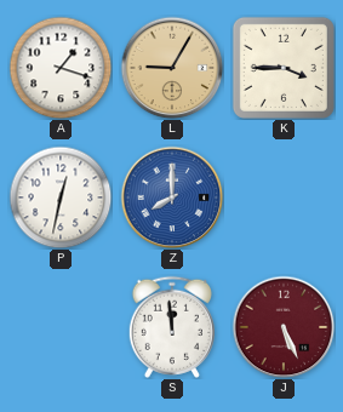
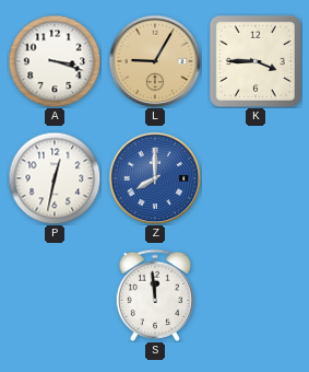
A: 1:18 -> 3:18
J: 5:26 -> none
